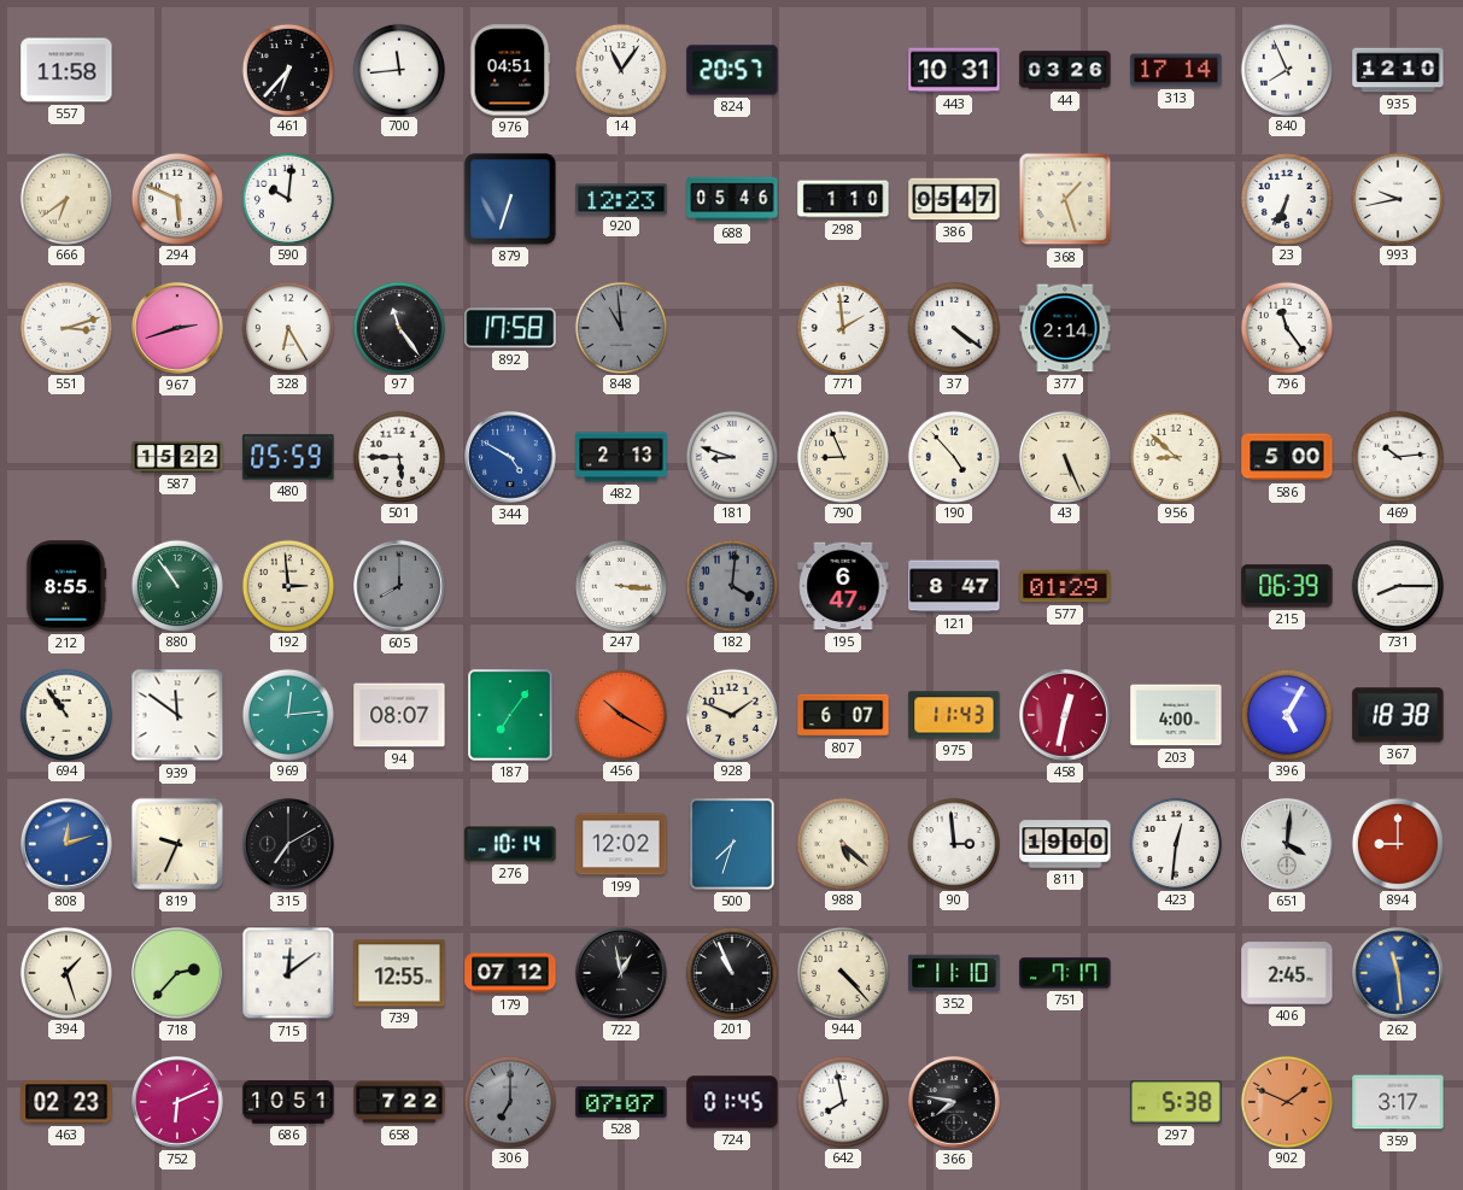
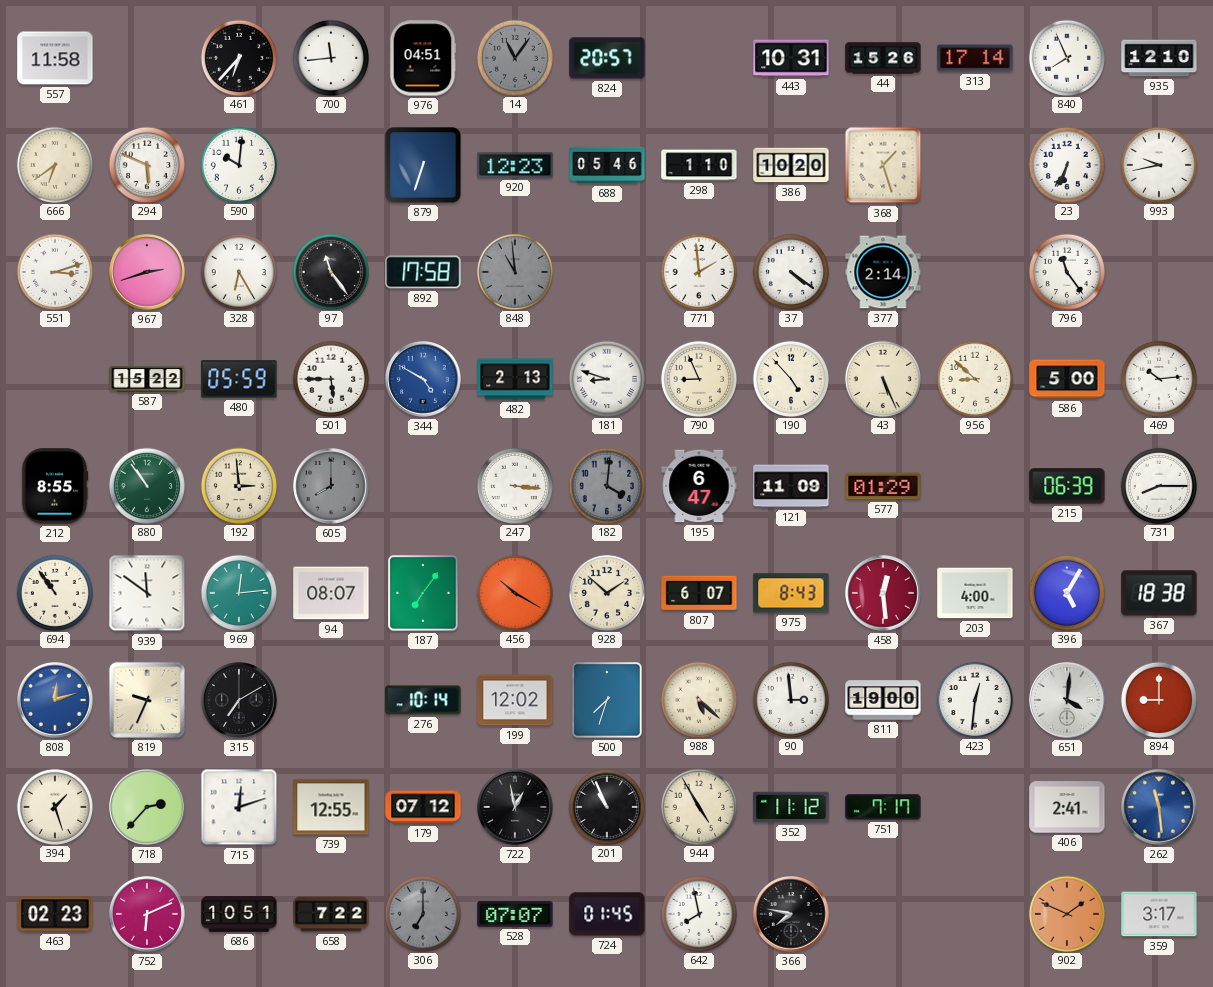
14 dial: white -> grey
44: 03:26 -> 15:26
386: 05:47 -> 10:20
121: 8:47 -> 11:09
928: 1:49 -> 1:52
975: 11:43 -> 8:43
458: 12:32 -> 12:29
715: 12:09 -> 12:12
944: 4:23 -> 4:55
352: 11:10 -> 11:12
406: 2:45 -> 2:41
297: 5:38 -> none
